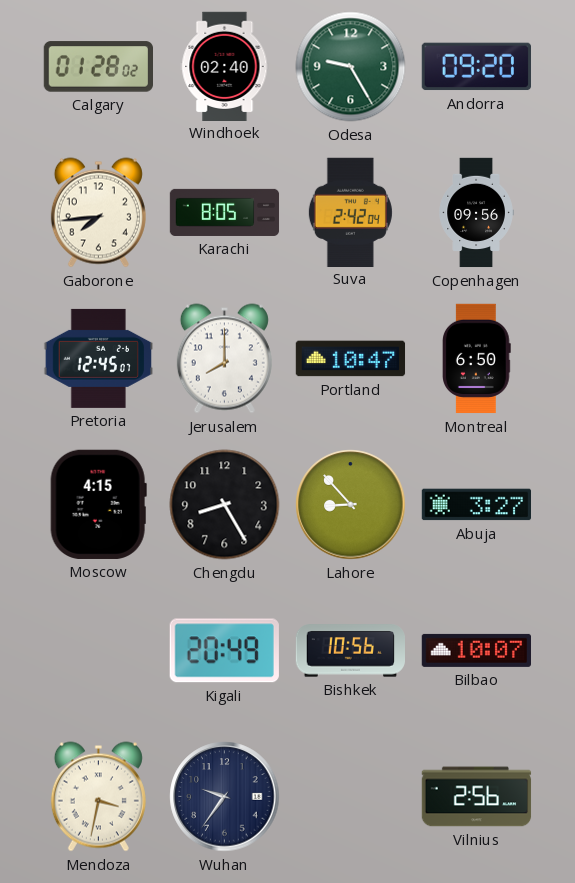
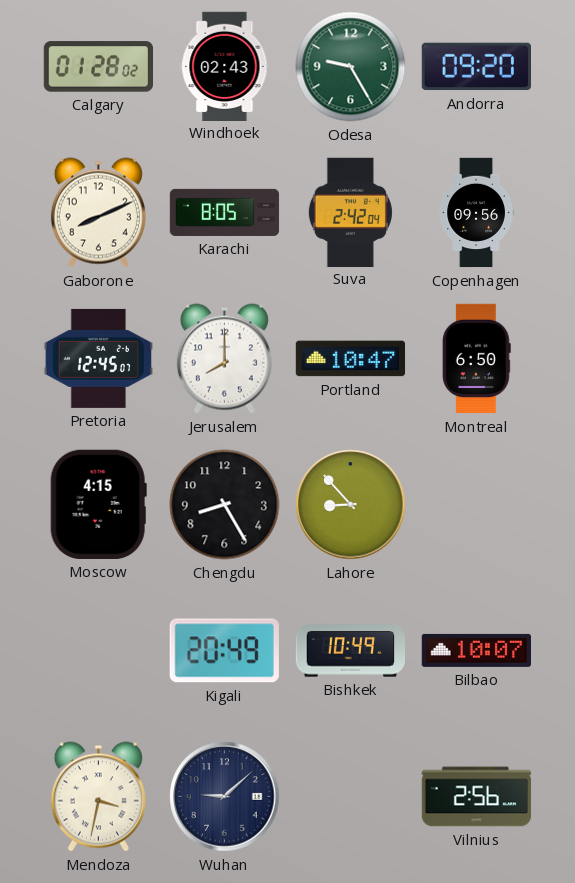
Windhoek: 02:40 -> 02:43
Gaborone: 7:44 -> 8:11
Abuja: 3:27 -> none
Bishkek: 10:56 -> 10:49
Wuhan: 9:36 -> 9:08
